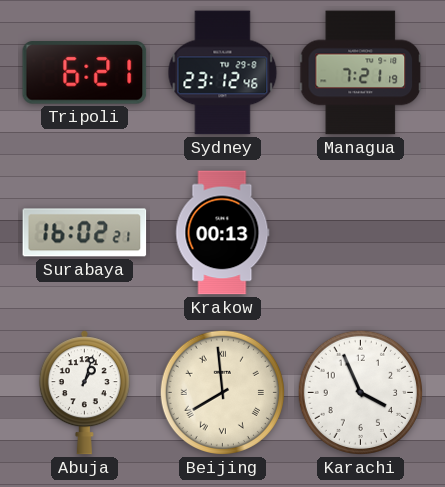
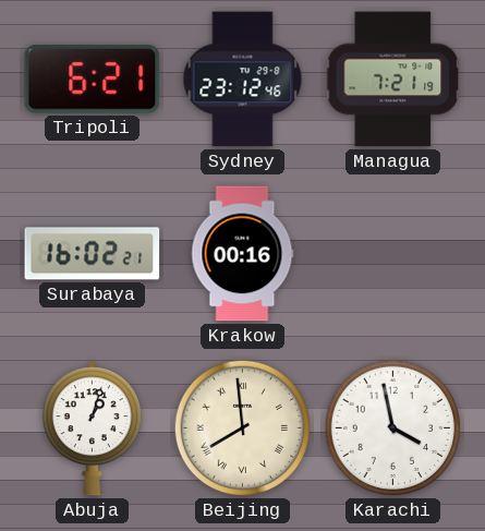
Krakow: 00:13 -> 00:16
Karachi: 3:56 -> 3:58
